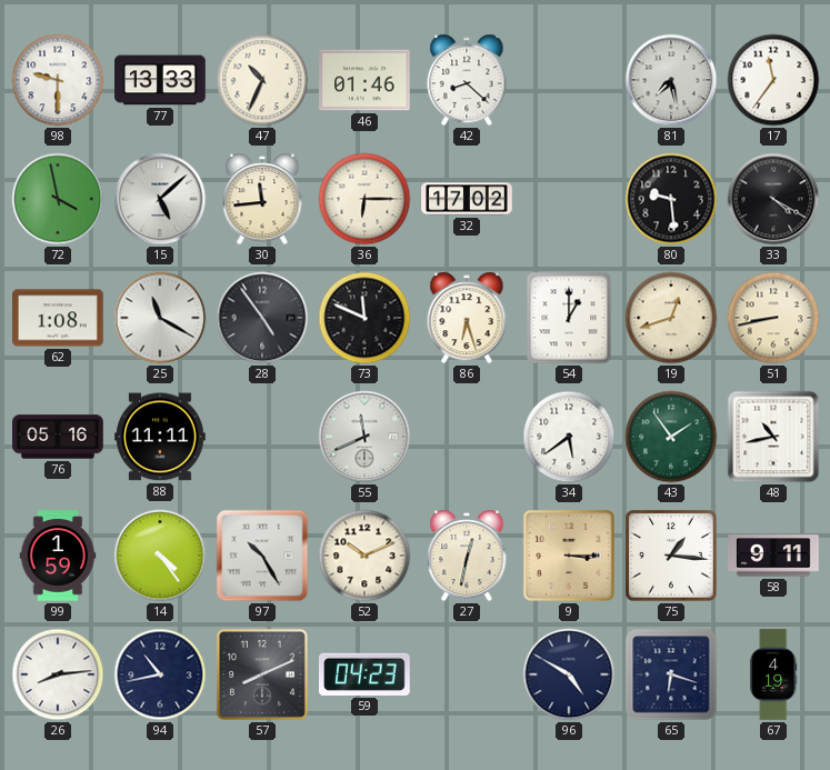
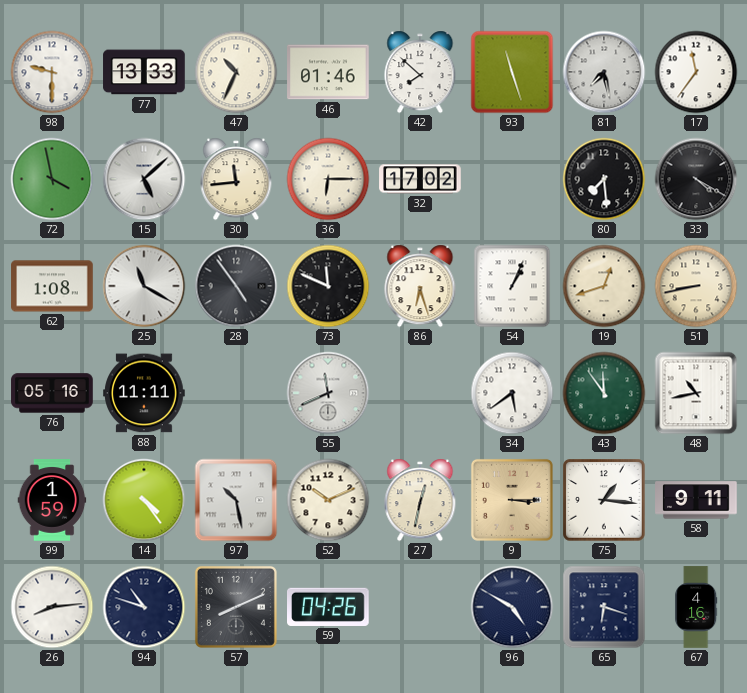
42: 8:22 -> 7:52
93: none -> 11:27
80: 9:29 -> 7:29
54: 1:00 -> 1:04
43: 1:54 -> 11:54
97: 10:25 -> 10:28
94: 10:43 -> 10:48
59: 04:23 -> 04:26
67: 4:19 -> 4:16
